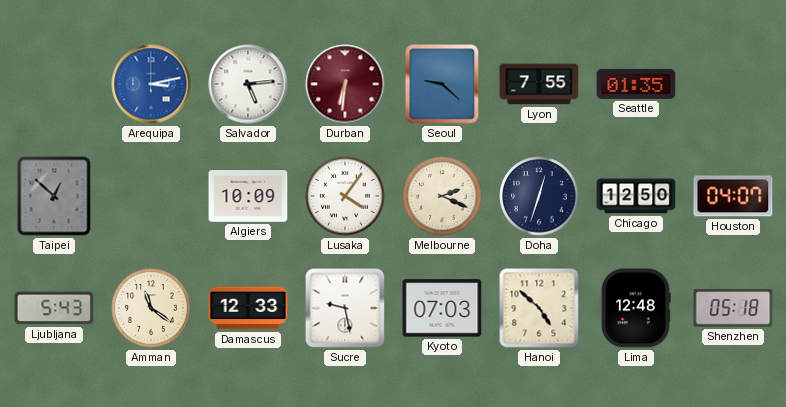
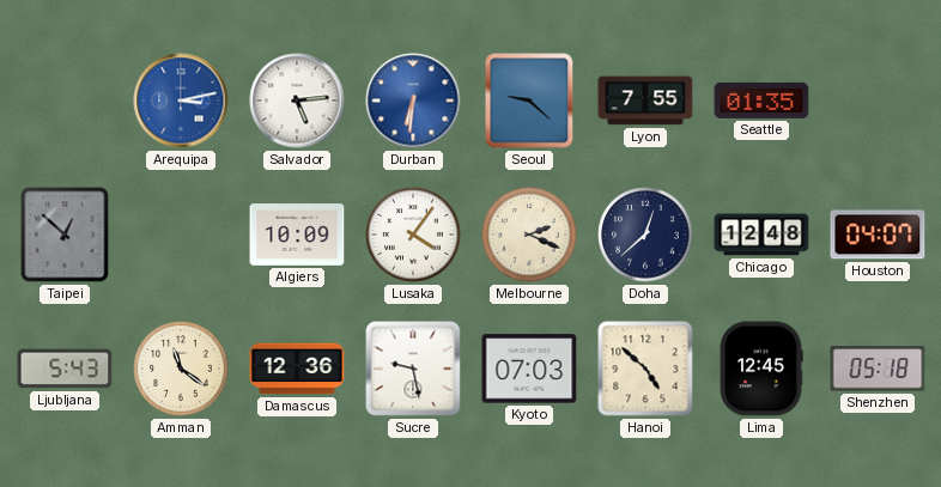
Durban dial: burgundy -> blue
Doha: 12:33 -> 12:38
Chicago: 12:50 -> 12:48
Damascus: 12:33 -> 12:36
Lima: 12:48 -> 12:45
